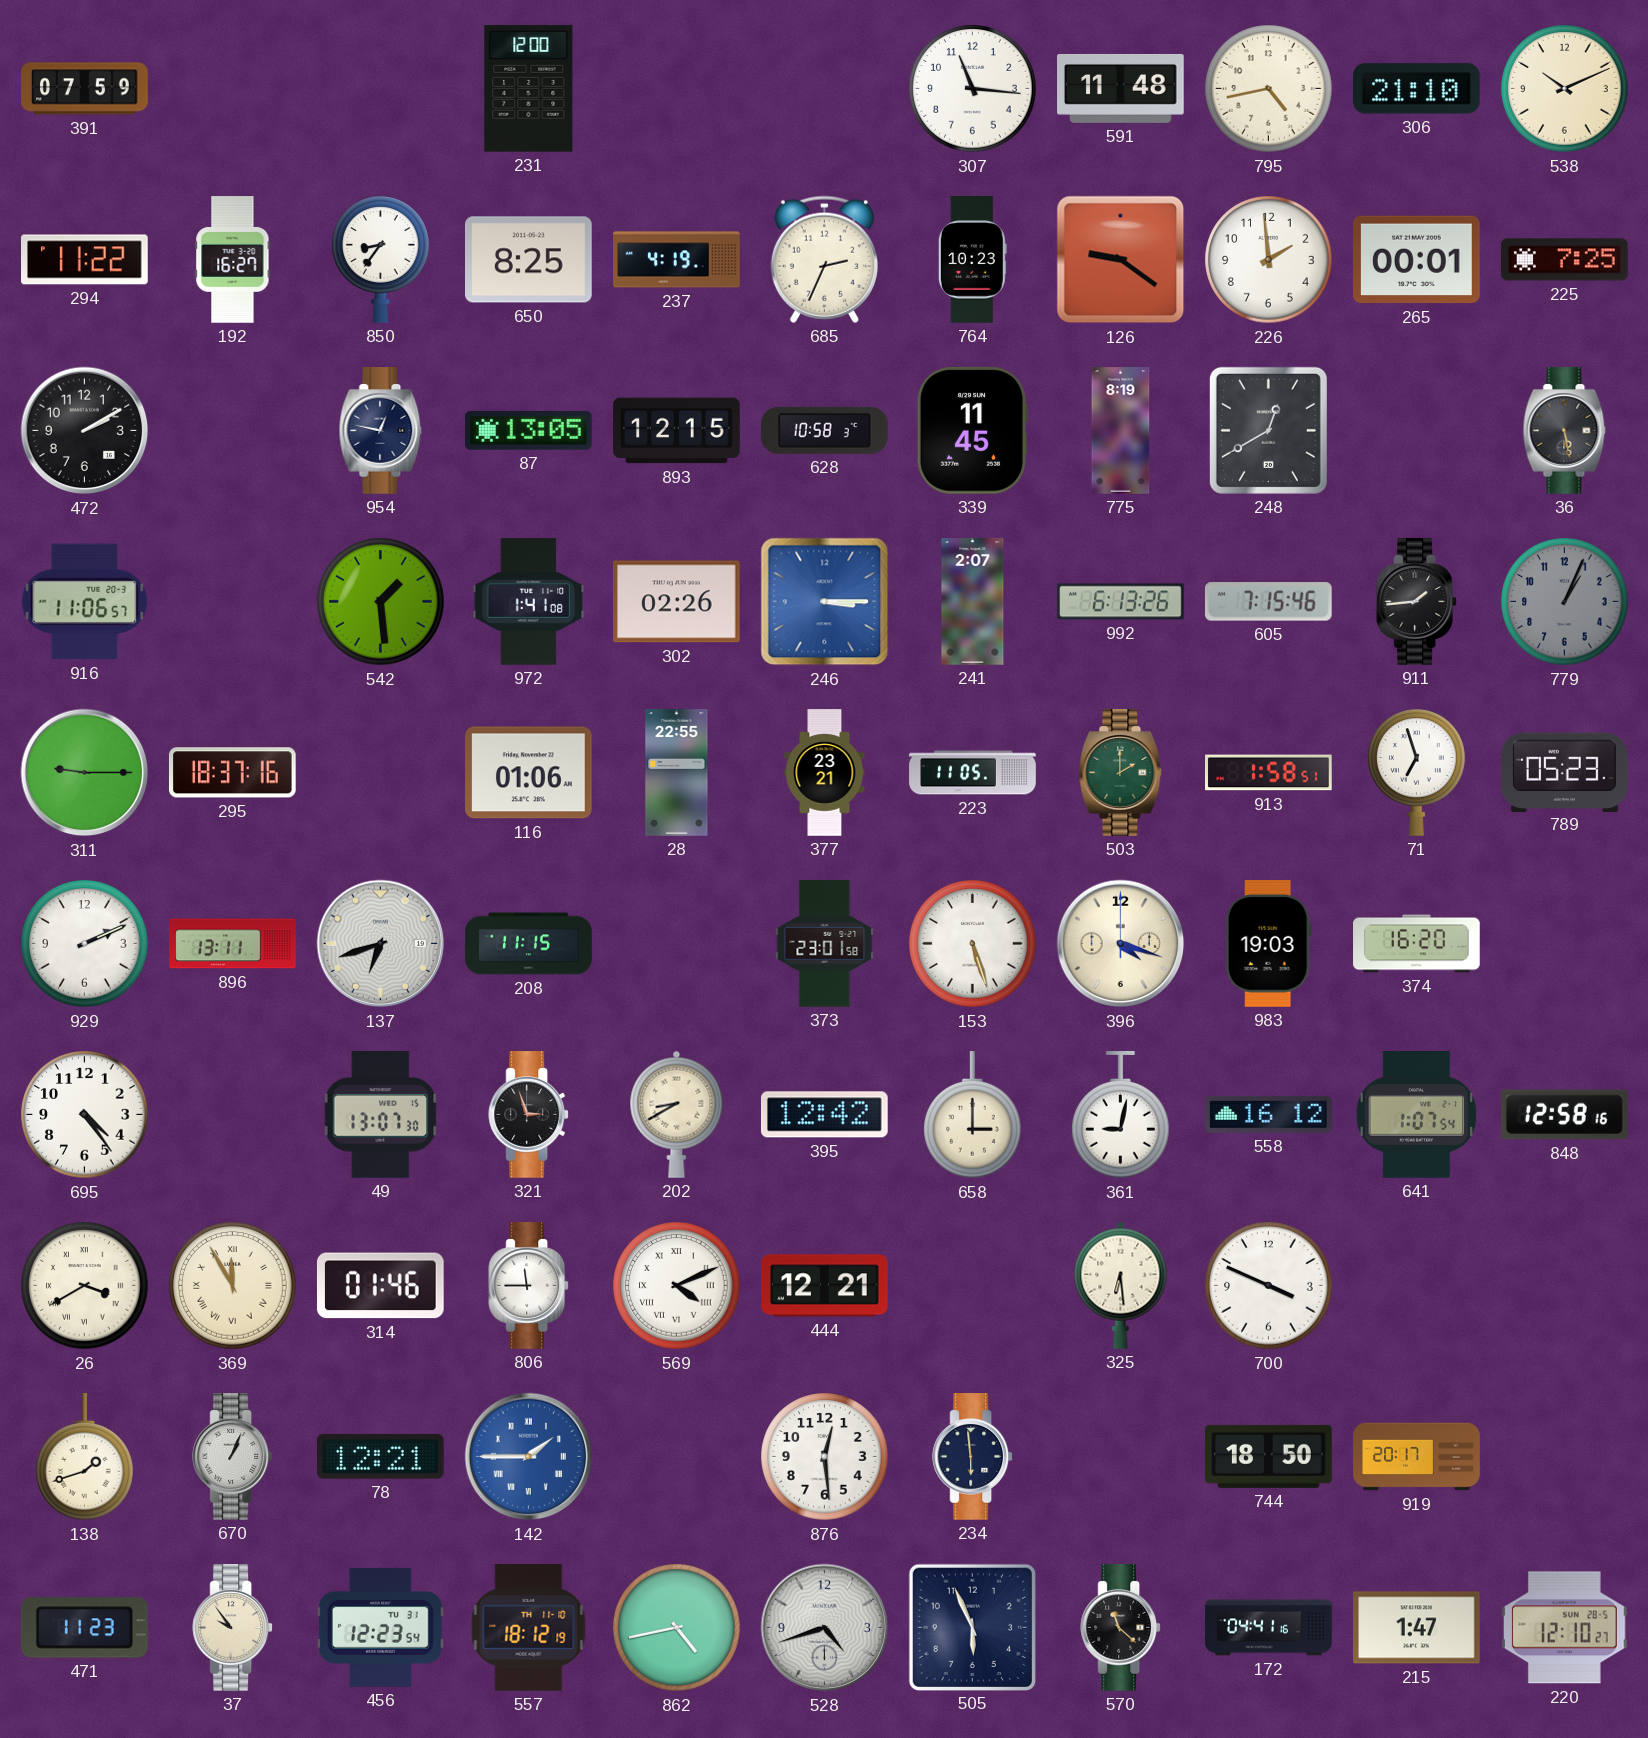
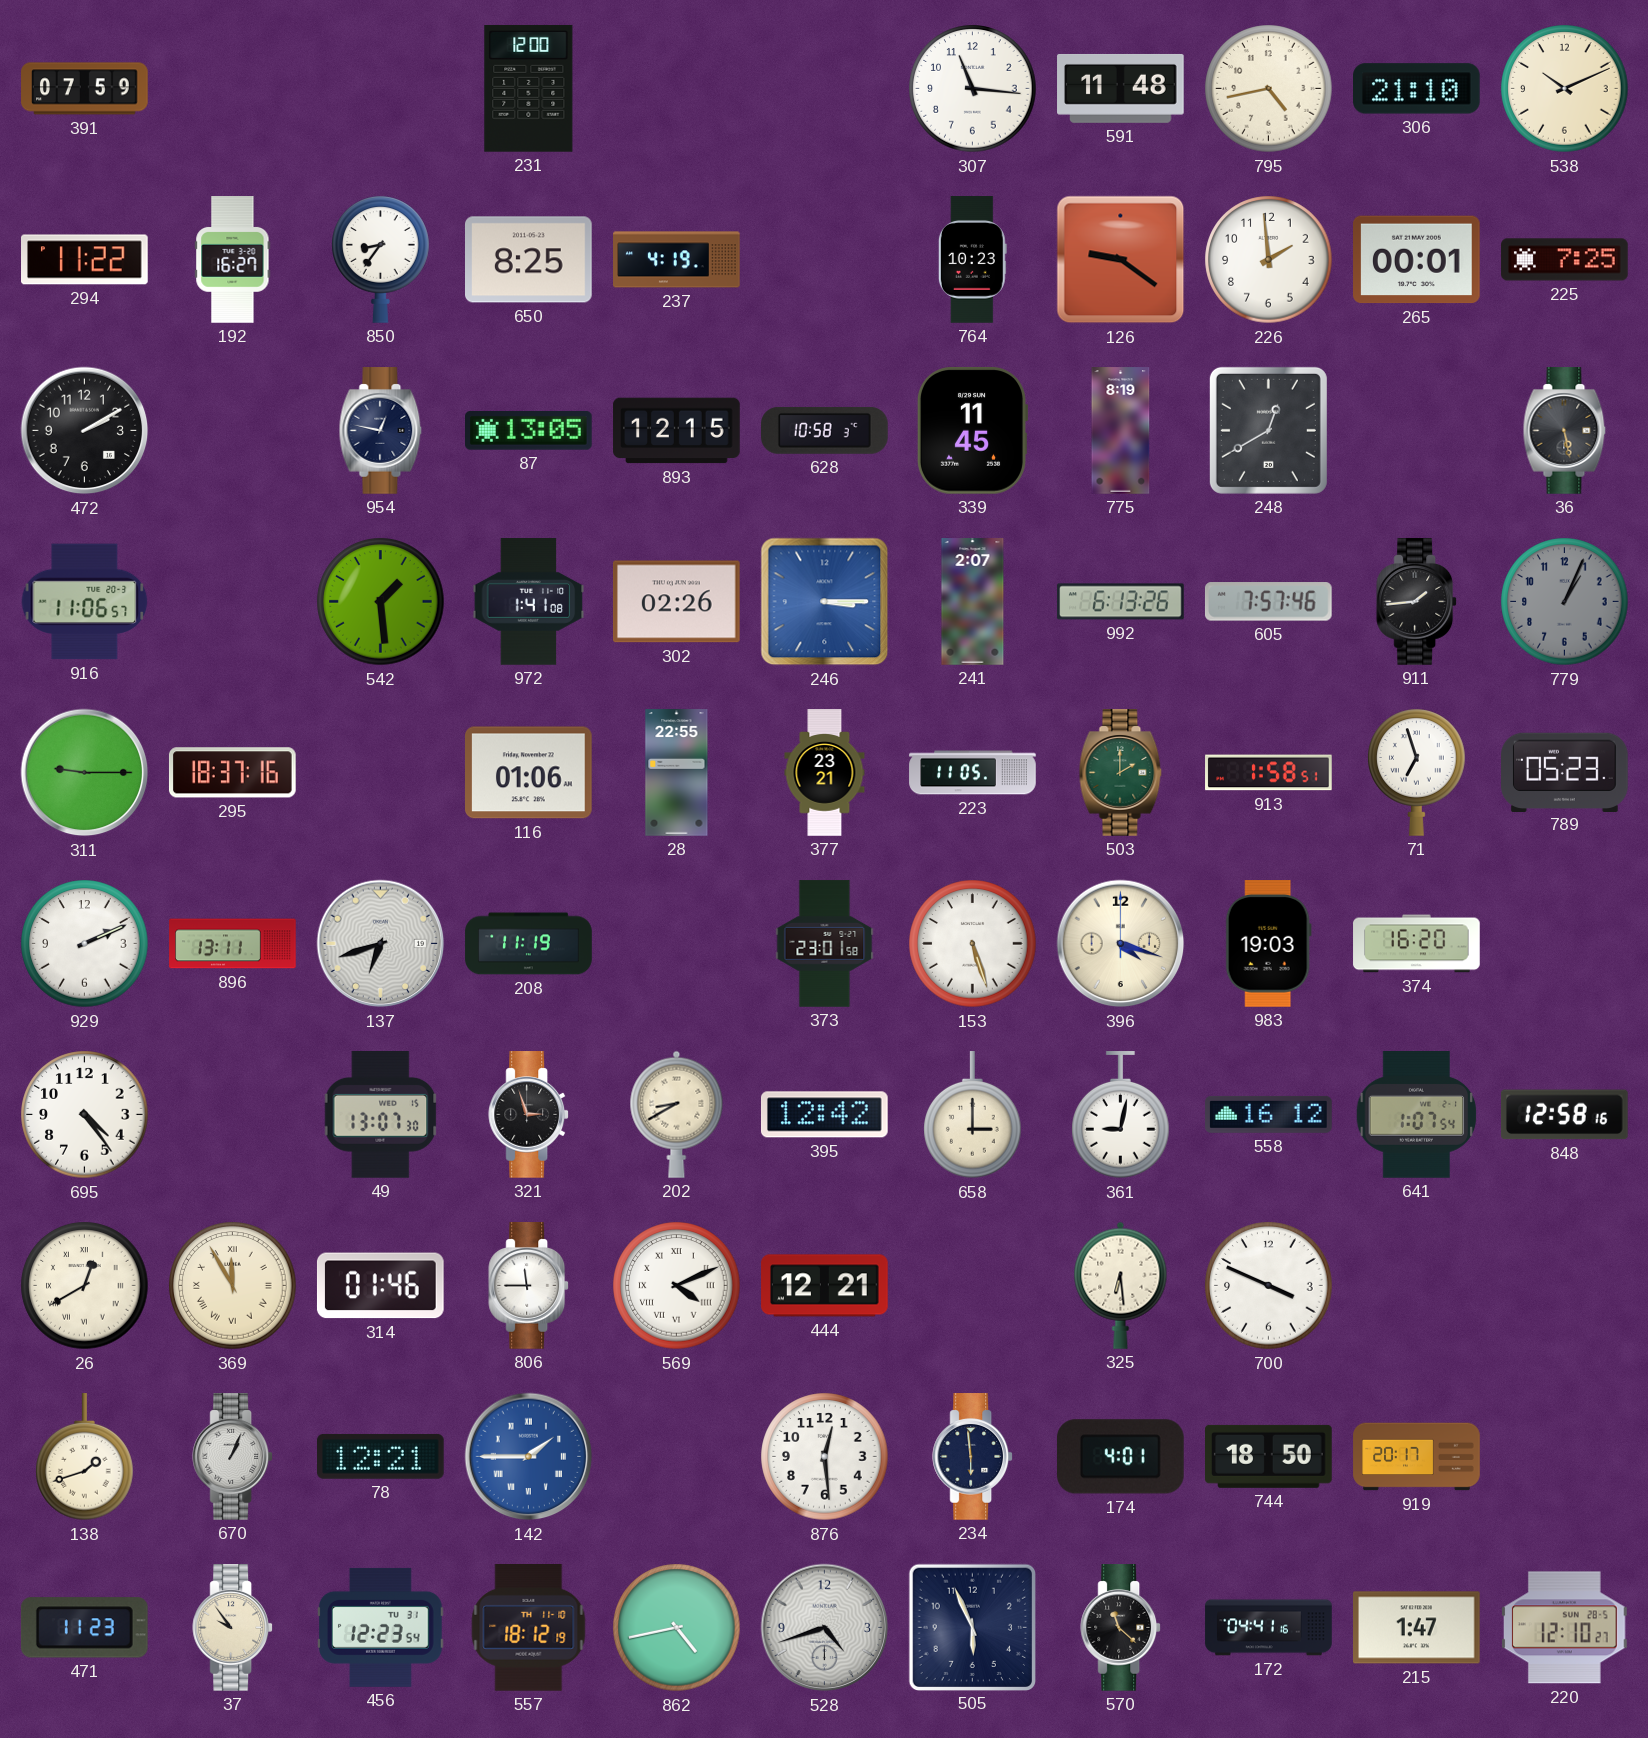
685: 2:34 -> none
605: 7:15 -> 7:57
208: 11:15 -> 11:19
26: 3:40 -> 12:40
174: none -> 4:01
